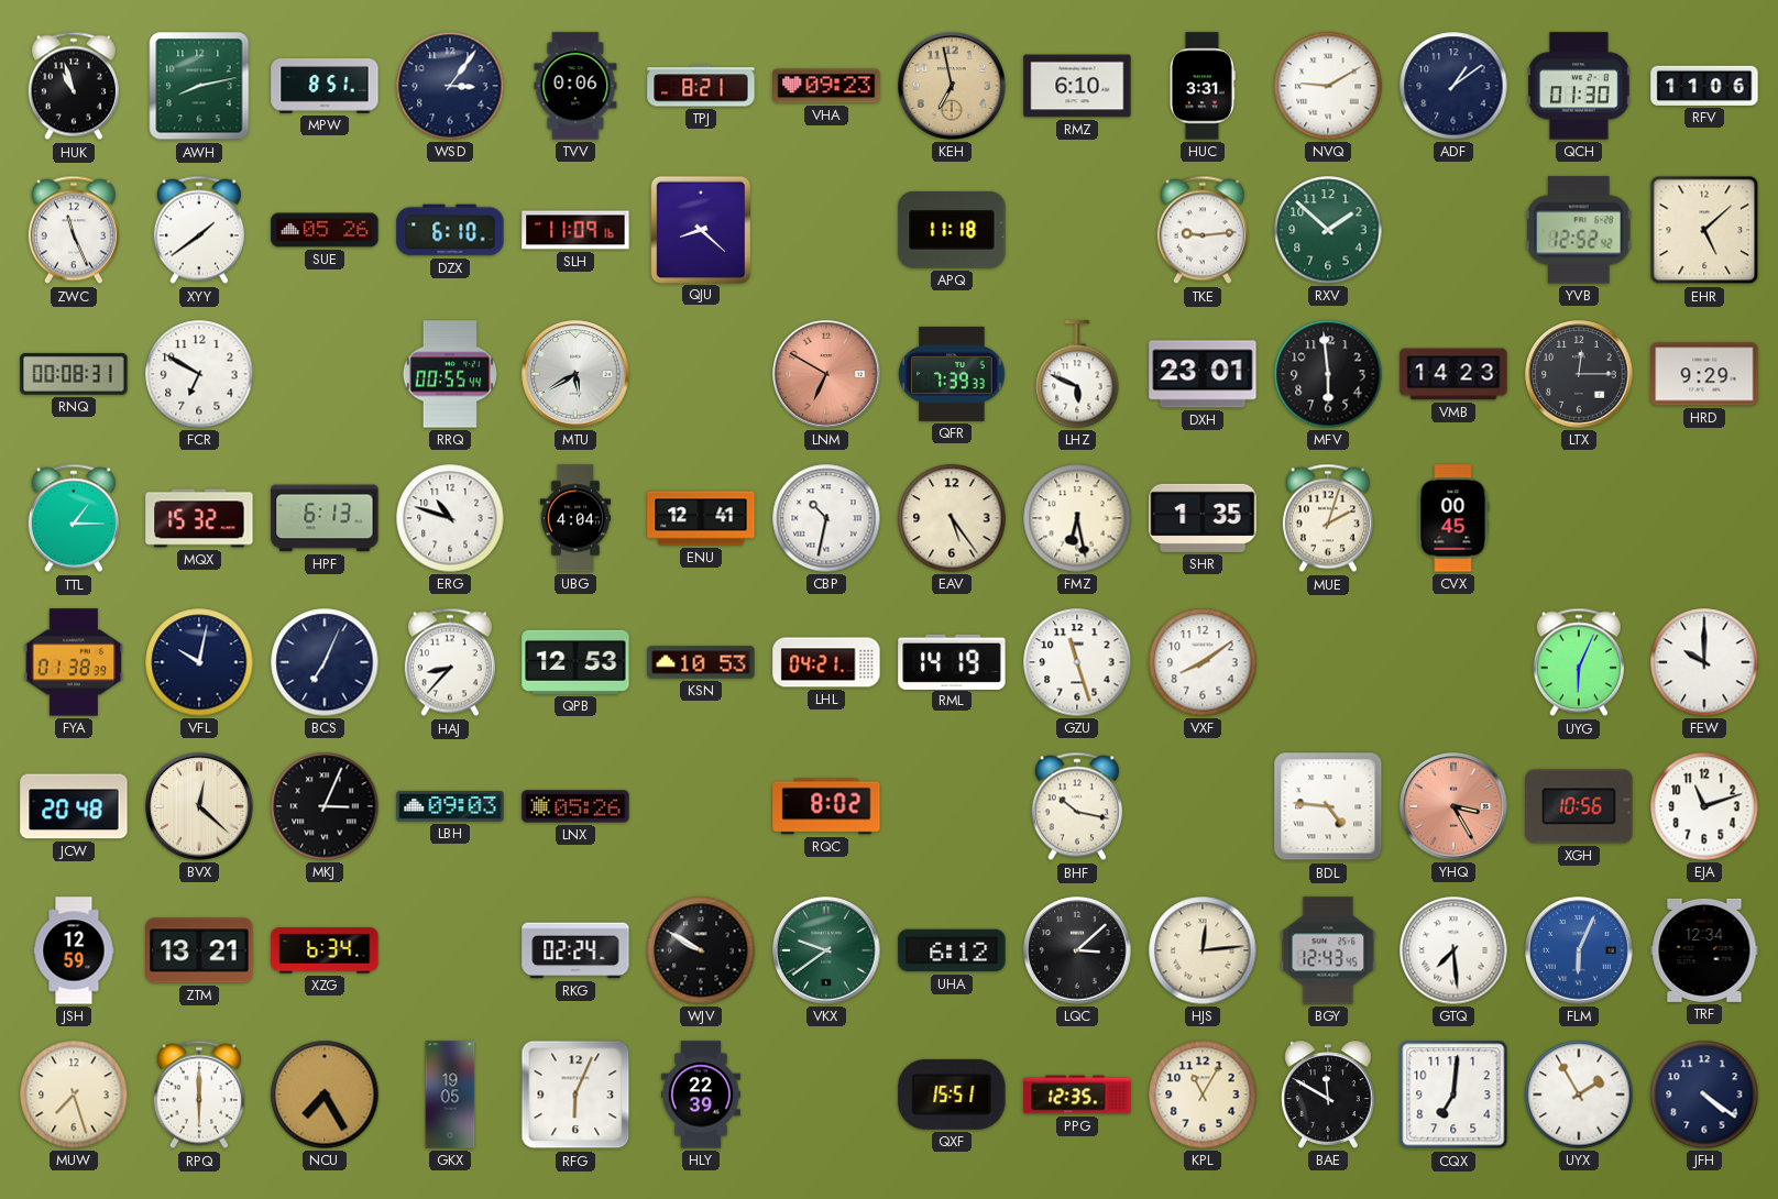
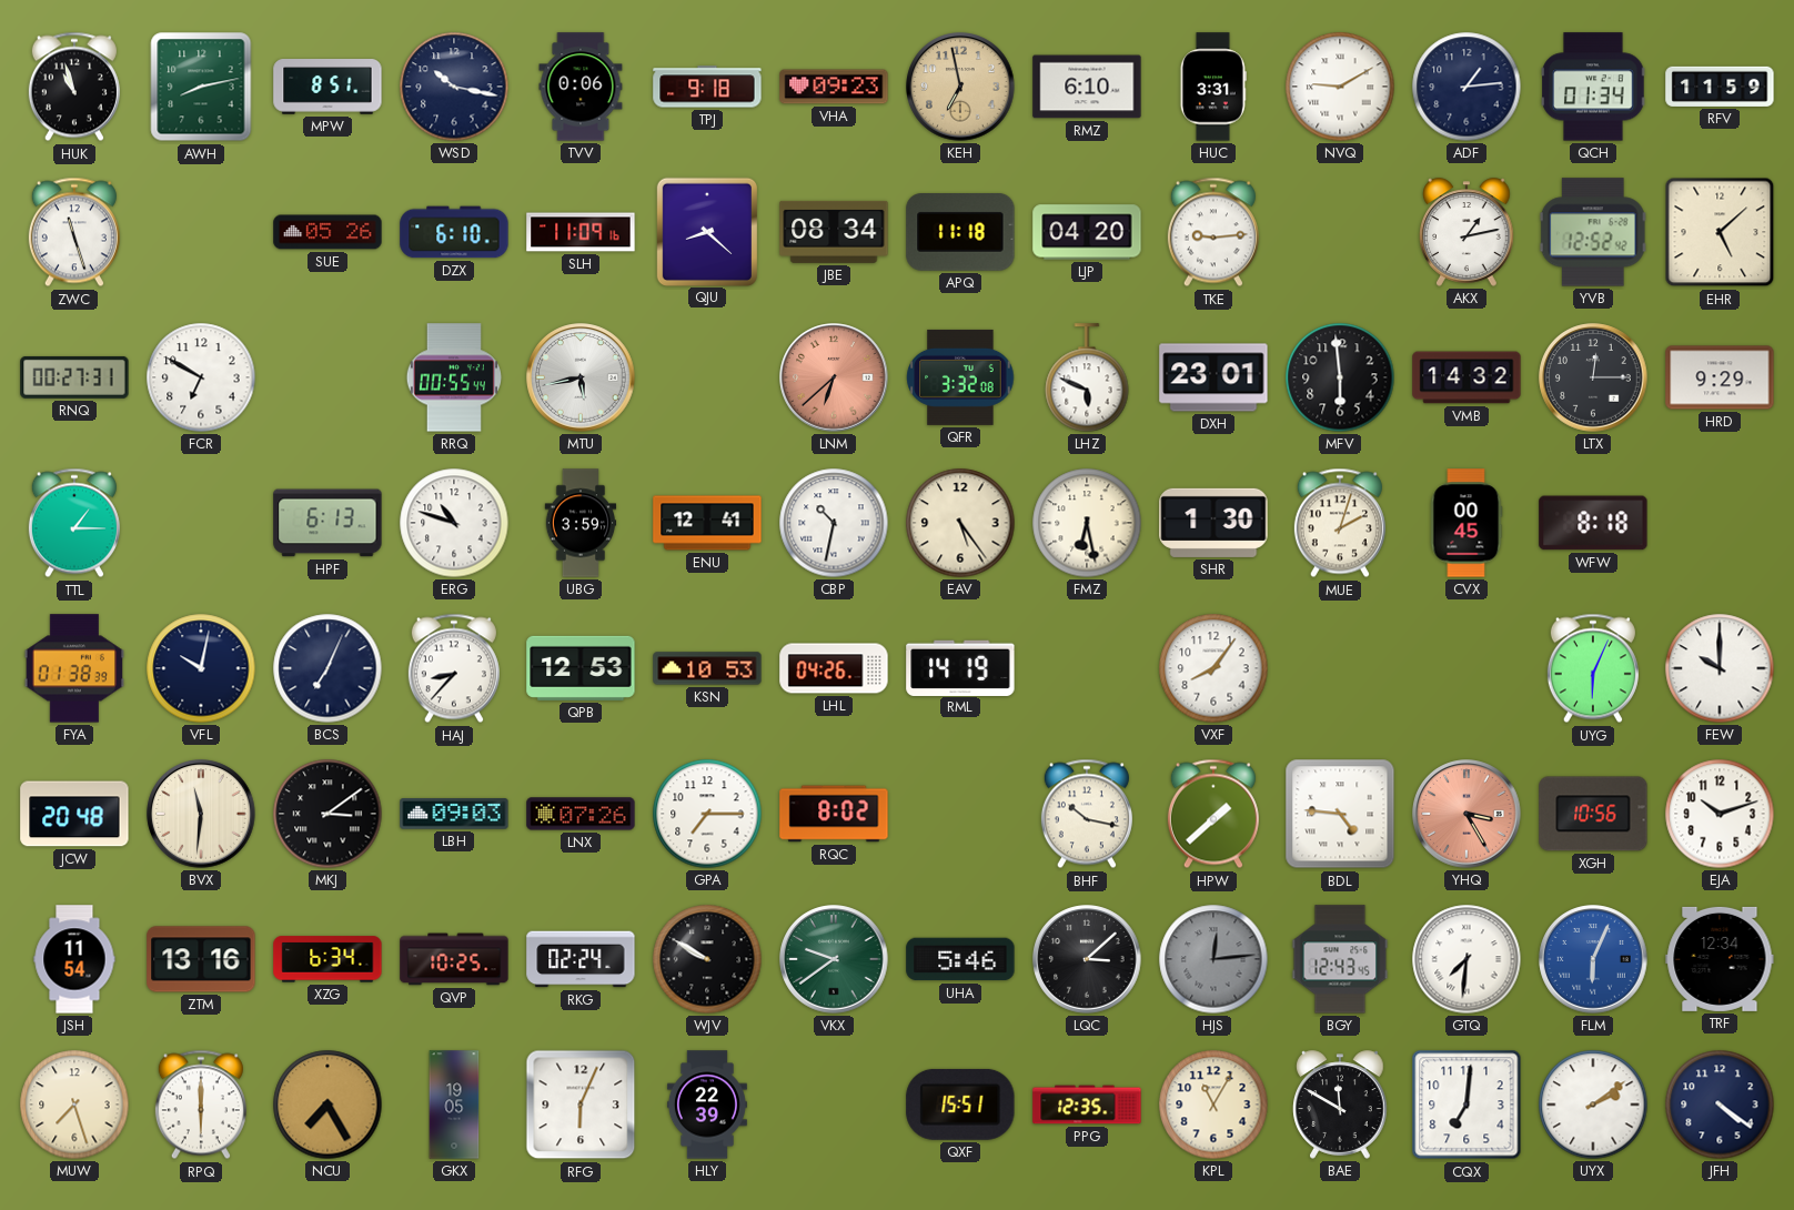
WSD: 3:06 -> 10:17
TPJ: 8:21 -> 9:18
ADF: 1:09 -> 1:14
QCH: 01:30 -> 01:34
RFV: 11:06 -> 11:59
ZWC: 11:26 -> 11:27
XYY: 1:39 -> none
JBE: none -> 08:34
LJP: none -> 04:20
RXV: 1:52 -> none
AKX: none -> 1:13
RNQ: 00:08 -> 00:27
MTU: 5:40 -> 5:43
LNM: 6:50 -> 6:38
QFR: 7:39 -> 3:32
VMB: 14:23 -> 14:32
MQX: 15:32 -> none
UBG: 4:04 -> 3:59
SHR: 1:35 -> 1:30
WFW: none -> 8:18
LHL: 04:21 -> 04:26
GZU: 11:27 -> none
VXF: 8:09 -> 8:06
BVX: 12:22 -> 11:31
MKJ: 3:04 -> 3:09
LNX: 05:26 -> 07:26
GPA: none -> 7:15
HPW: none -> 1:38
EJA: 11:12 -> 10:12
JSH: 12:59 -> 11:54
ZTM: 13:21 -> 13:16
QVP: none -> 10:25
UHA: 6:12 -> 5:46
HJS dial: cream -> grey
GTQ: 7:29 -> 7:31
UYX: 1:55 -> 2:09
